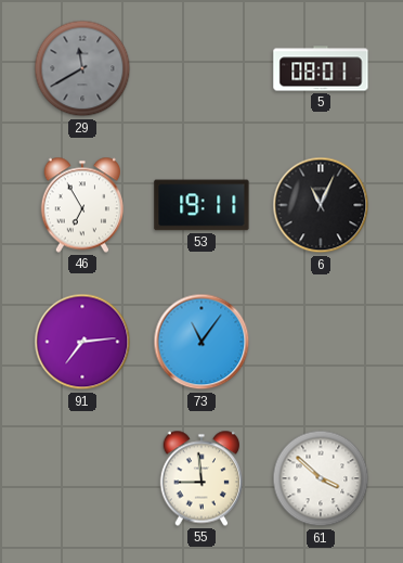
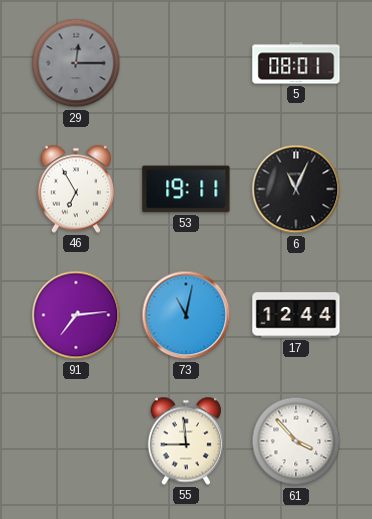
29: 11:40 -> 12:15
73: 11:06 -> 11:02
17: none -> 12:44
61: 3:52 -> 3:53
